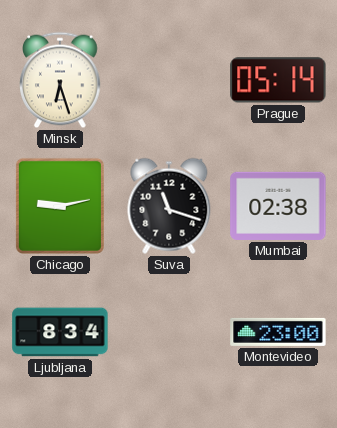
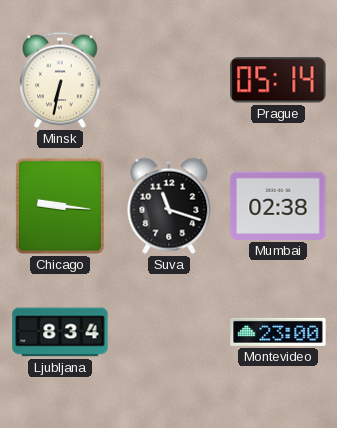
Minsk: 6:27 -> 6:32
Chicago: 9:13 -> 9:16
